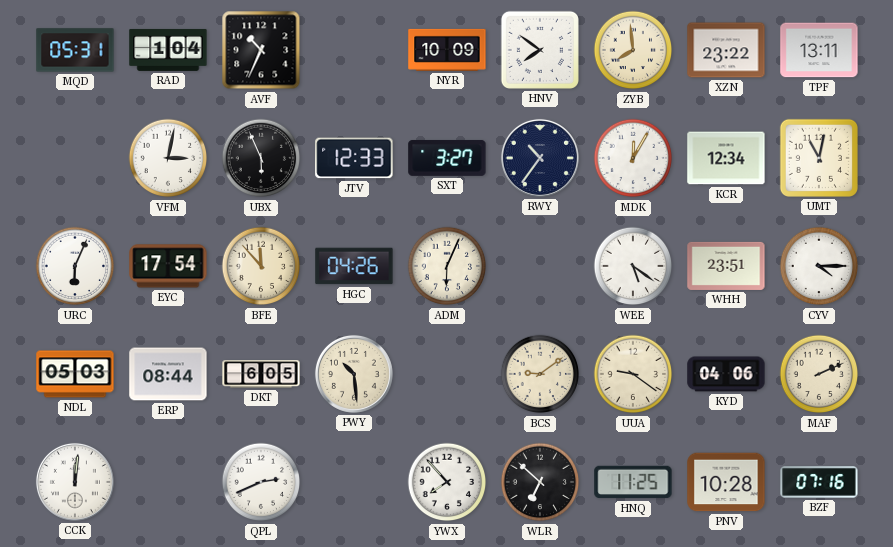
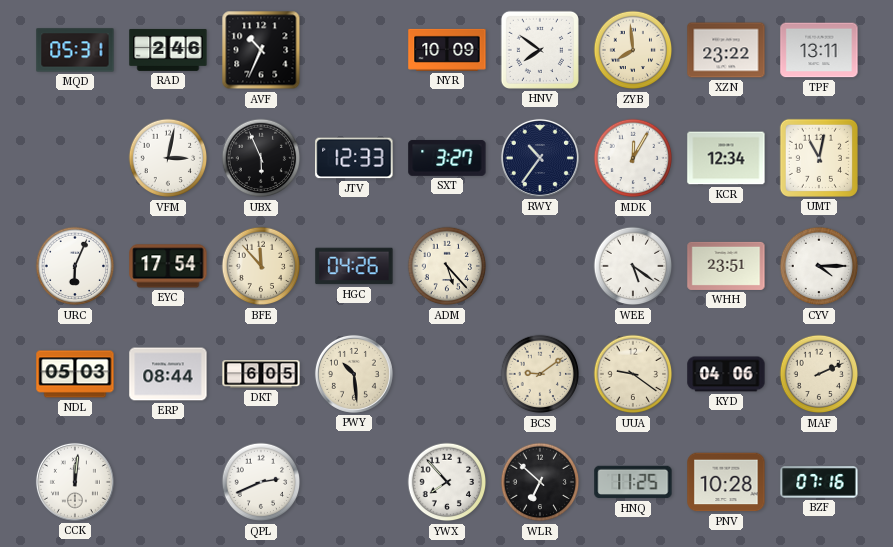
RAD: 1:04 -> 2:46
ADM: 6:04 -> 5:23
